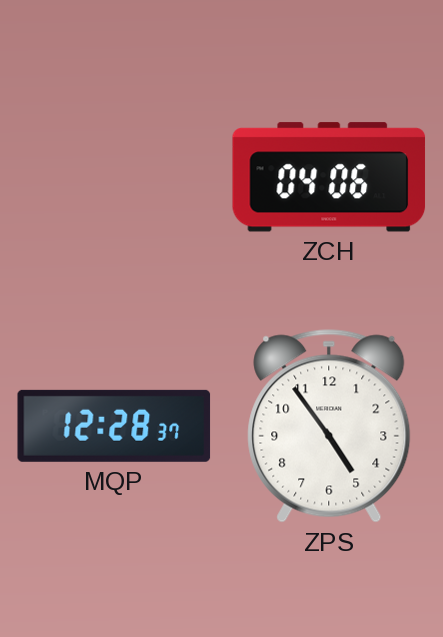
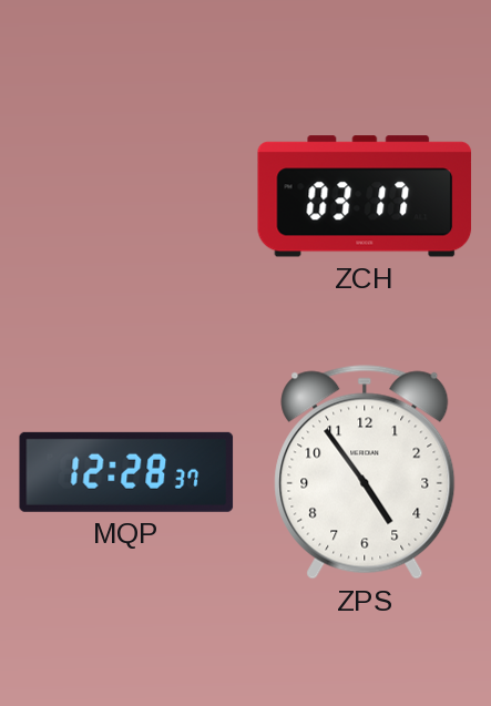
ZCH: 04:06 -> 03:17
